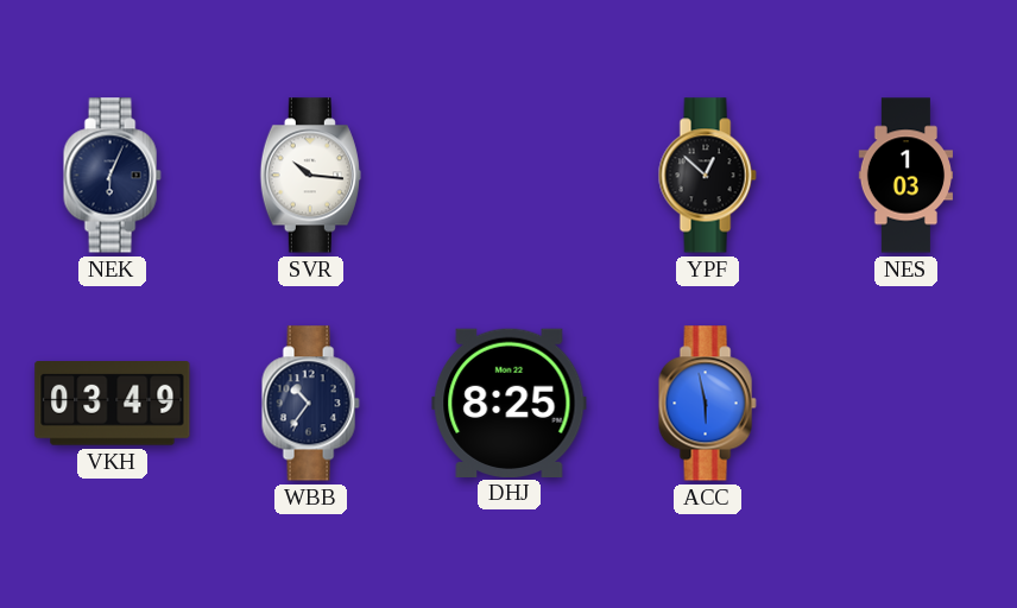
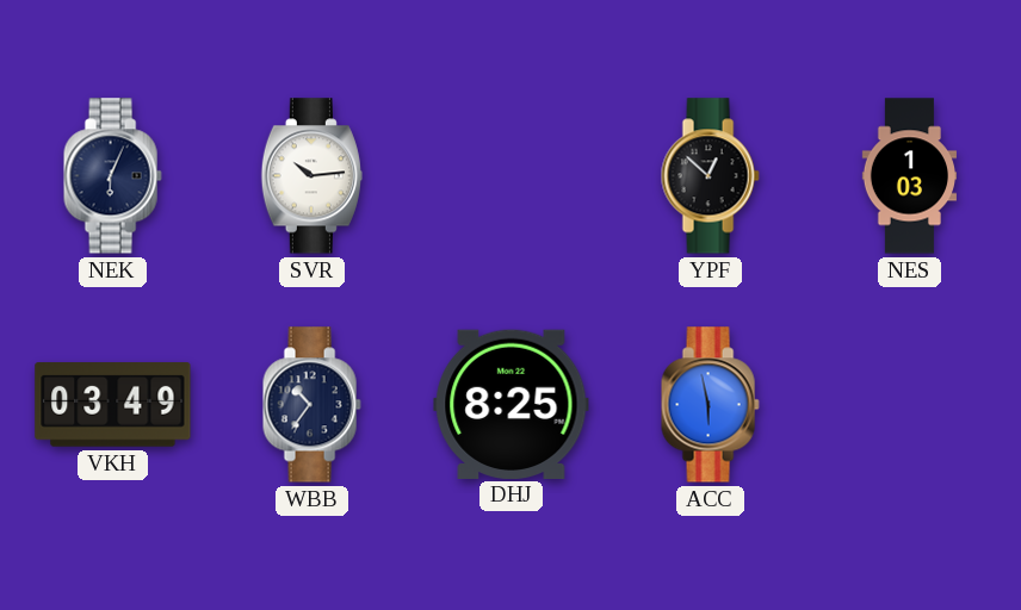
SVR: 10:16 -> 10:14
